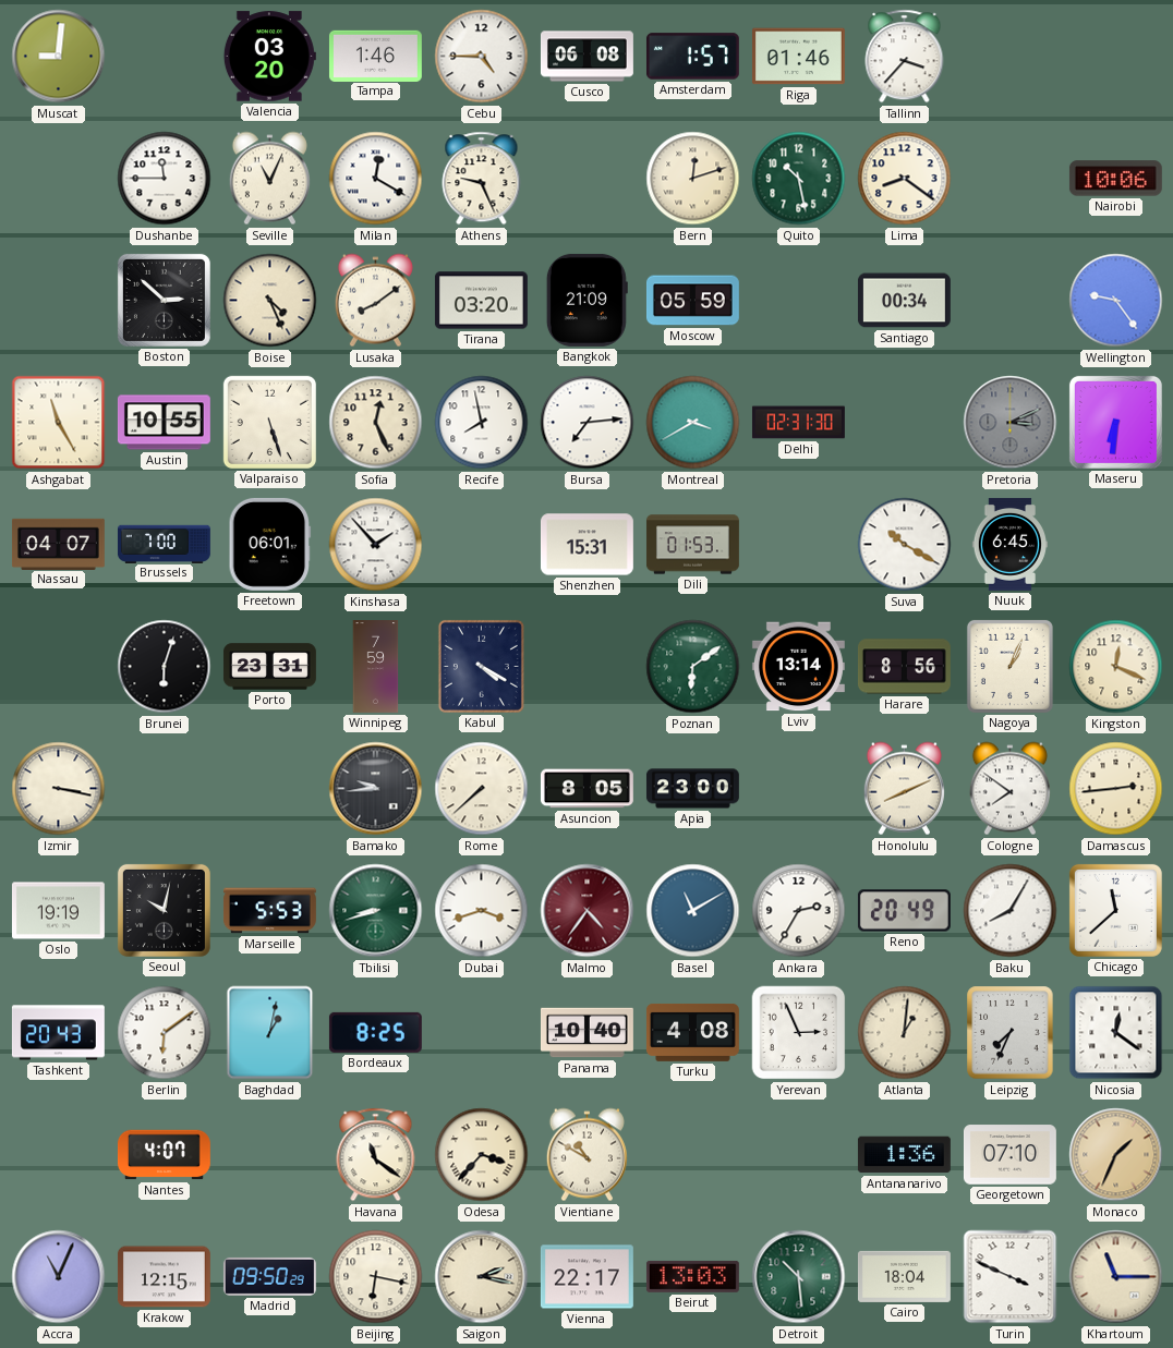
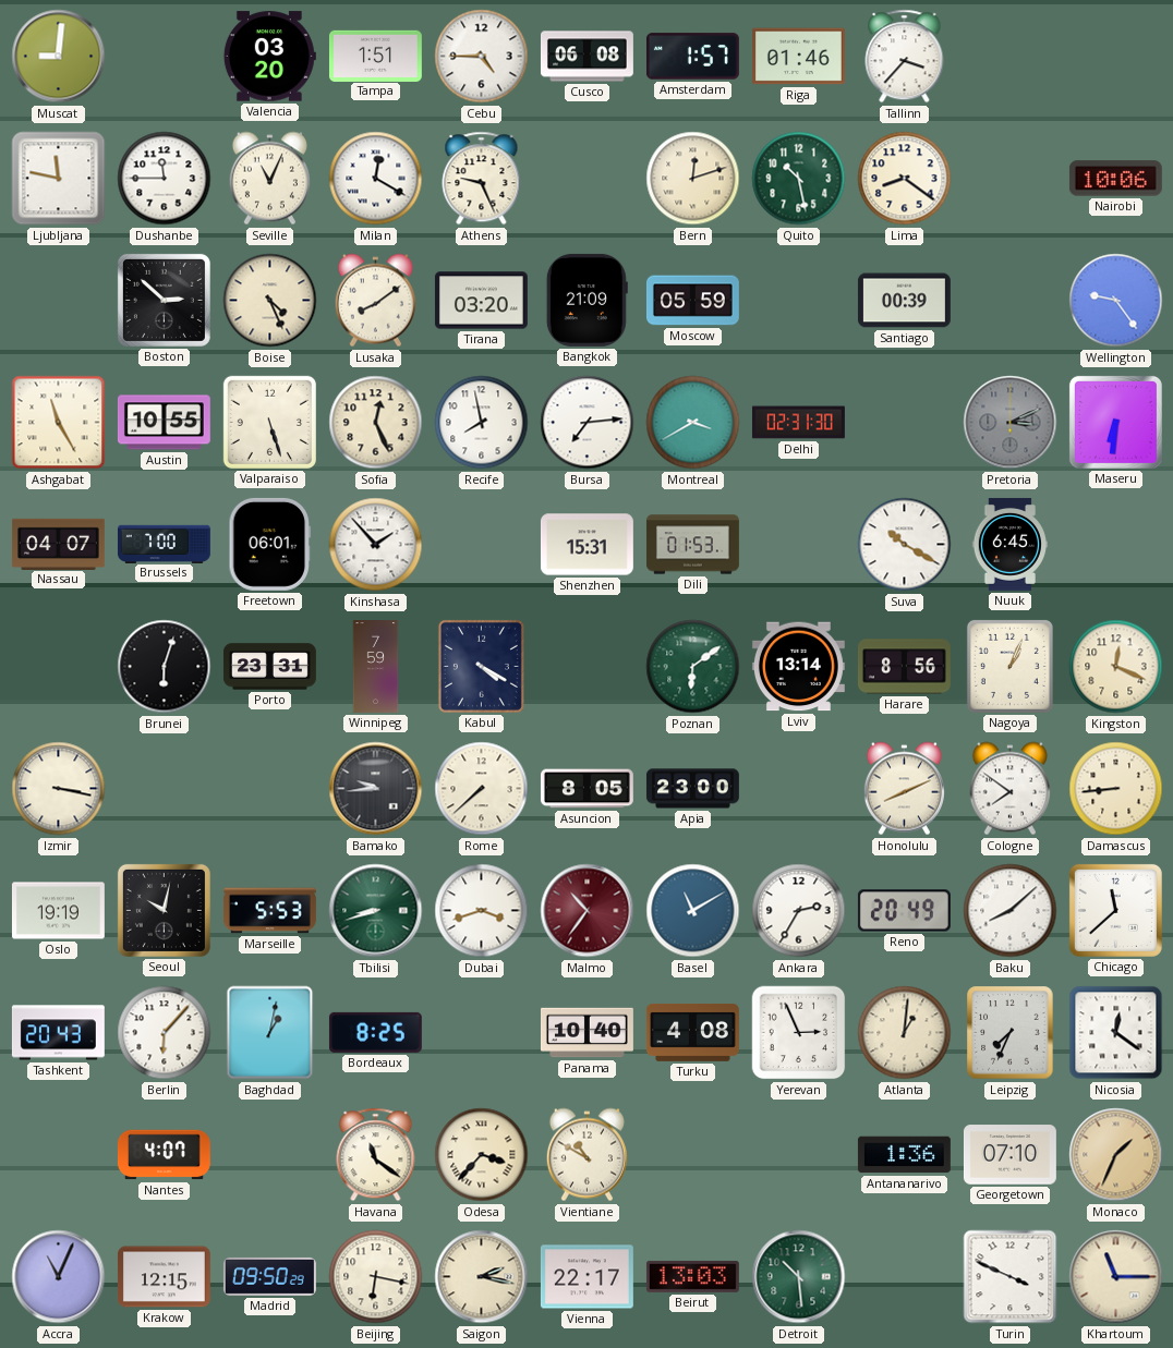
Tampa: 1:46 -> 1:51
Ljubljana: none -> 11:47
Santiago: 00:34 -> 00:39
Damascus: 2:44 -> 8:44
Malmo: 4:36 -> 10:36
Baku: 8:05 -> 8:08
Berlin: 6:09 -> 6:07
Cairo: 18:04 -> none
